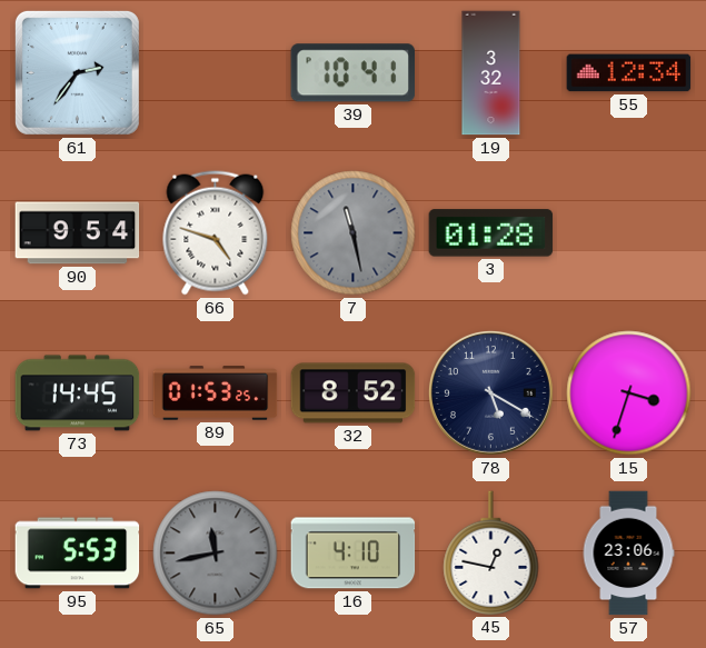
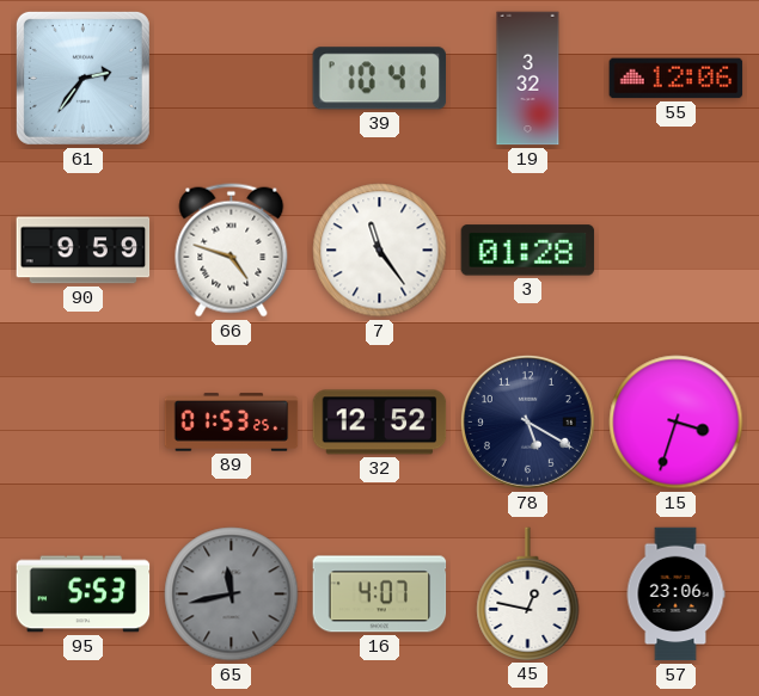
55: 12:34 -> 12:06
90: 9:54 -> 9:59
7: 11:28 -> 11:24
7 dial: grey -> white
73: 14:45 -> none
32: 8:52 -> 12:52
16: 4:10 -> 4:07
